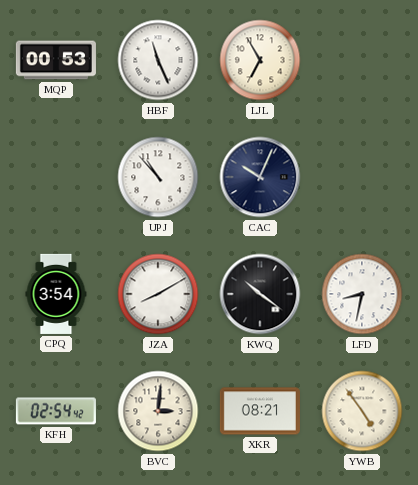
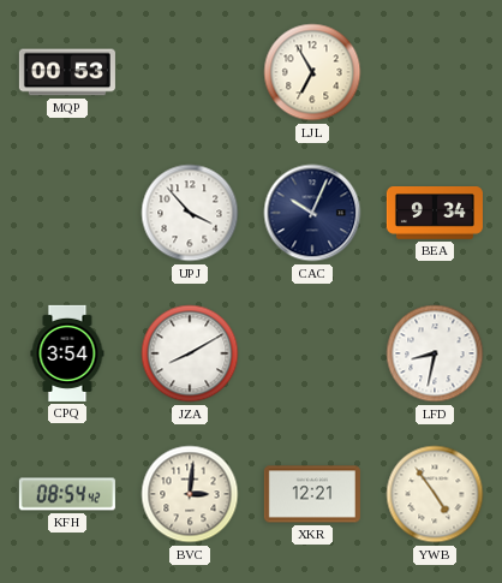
HBF: 11:26 -> none
UPJ: 10:53 -> 3:53
BEA: none -> 9:34
KWQ: 10:21 -> none
KFH: 02:54 -> 08:54
XKR: 08:21 -> 12:21
